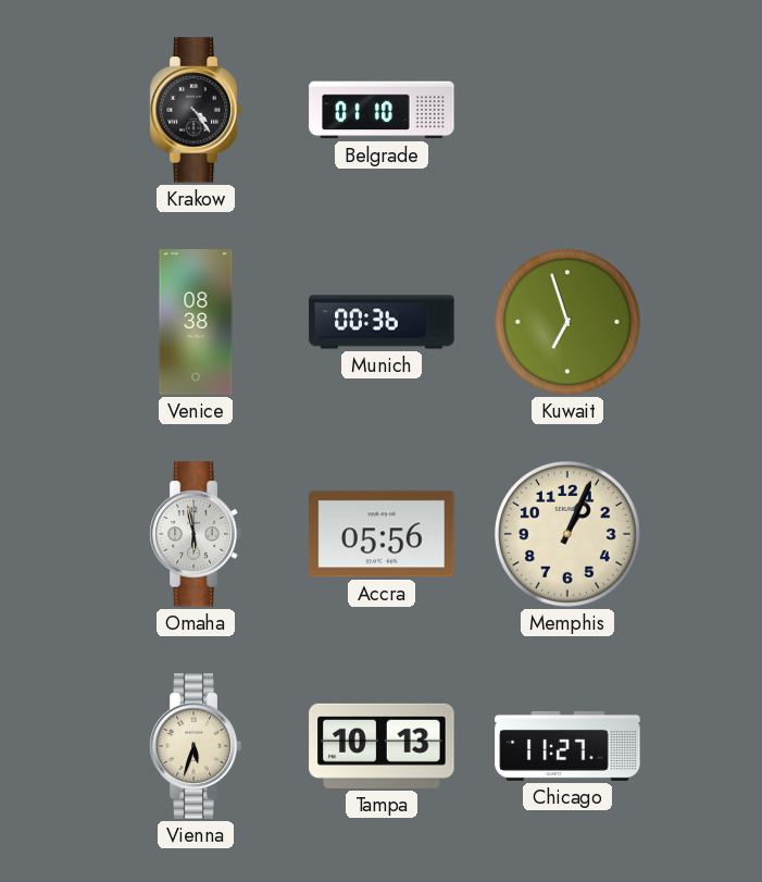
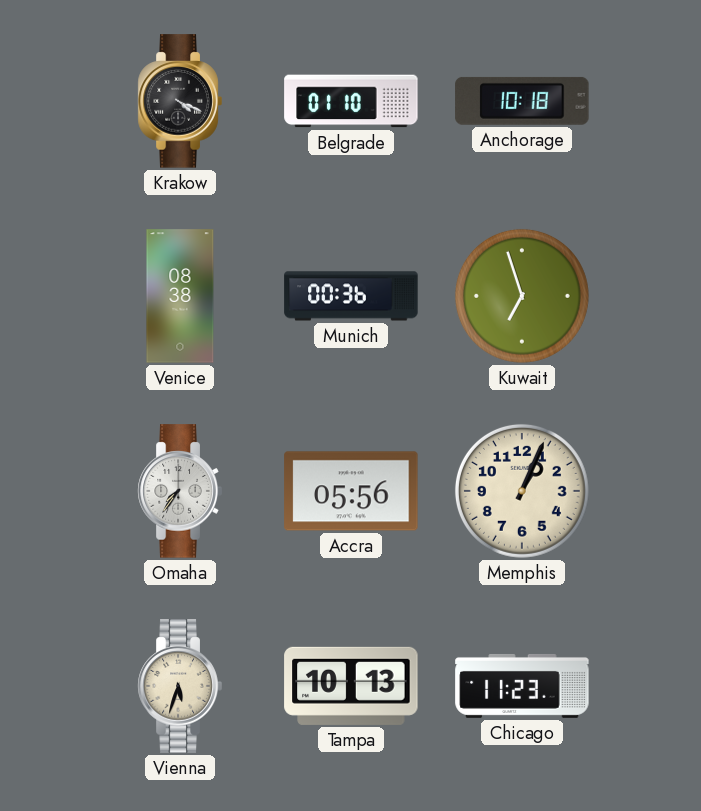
Krakow: 4:24 -> 4:19
Anchorage: none -> 10:18
Omaha: 5:58 -> 7:36
Chicago: 11:27 -> 11:23
